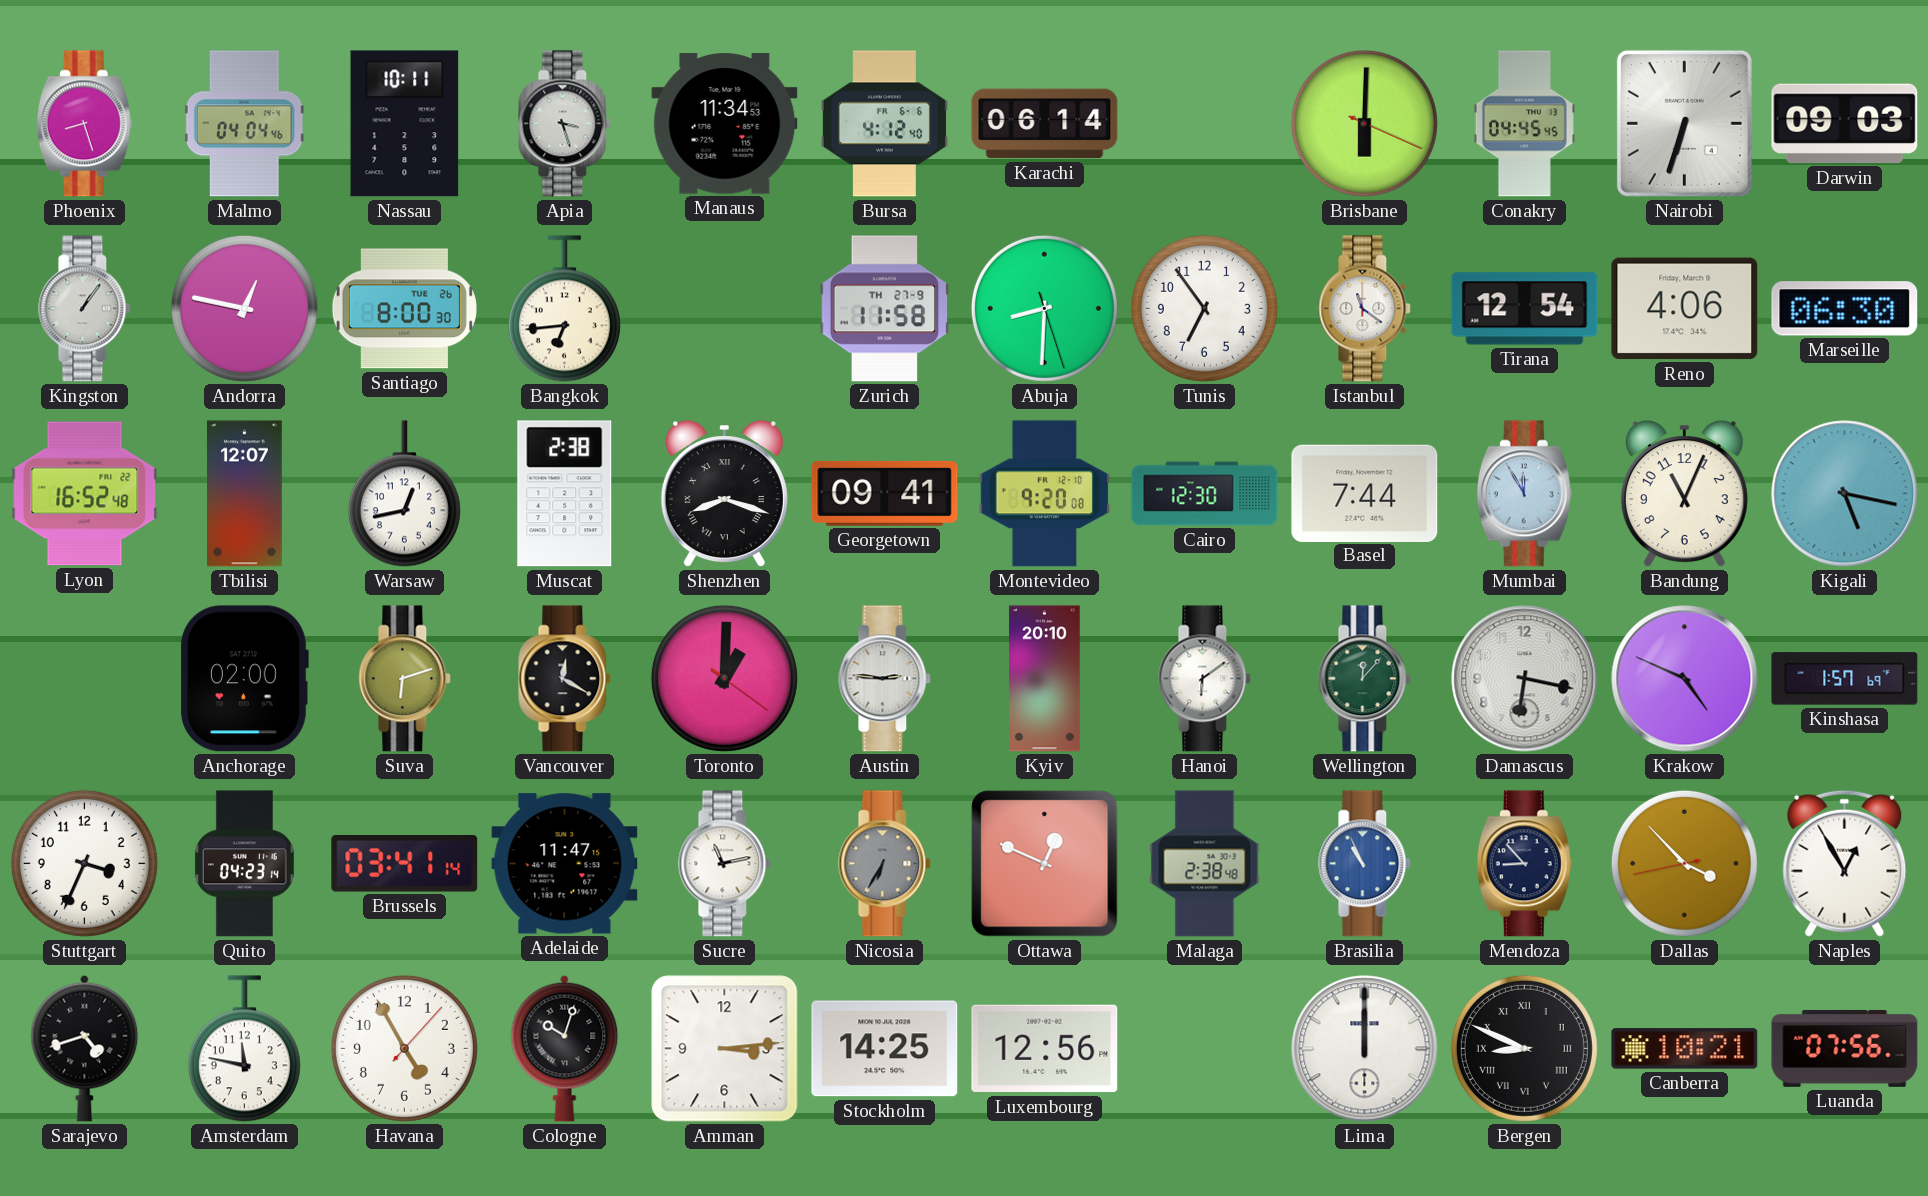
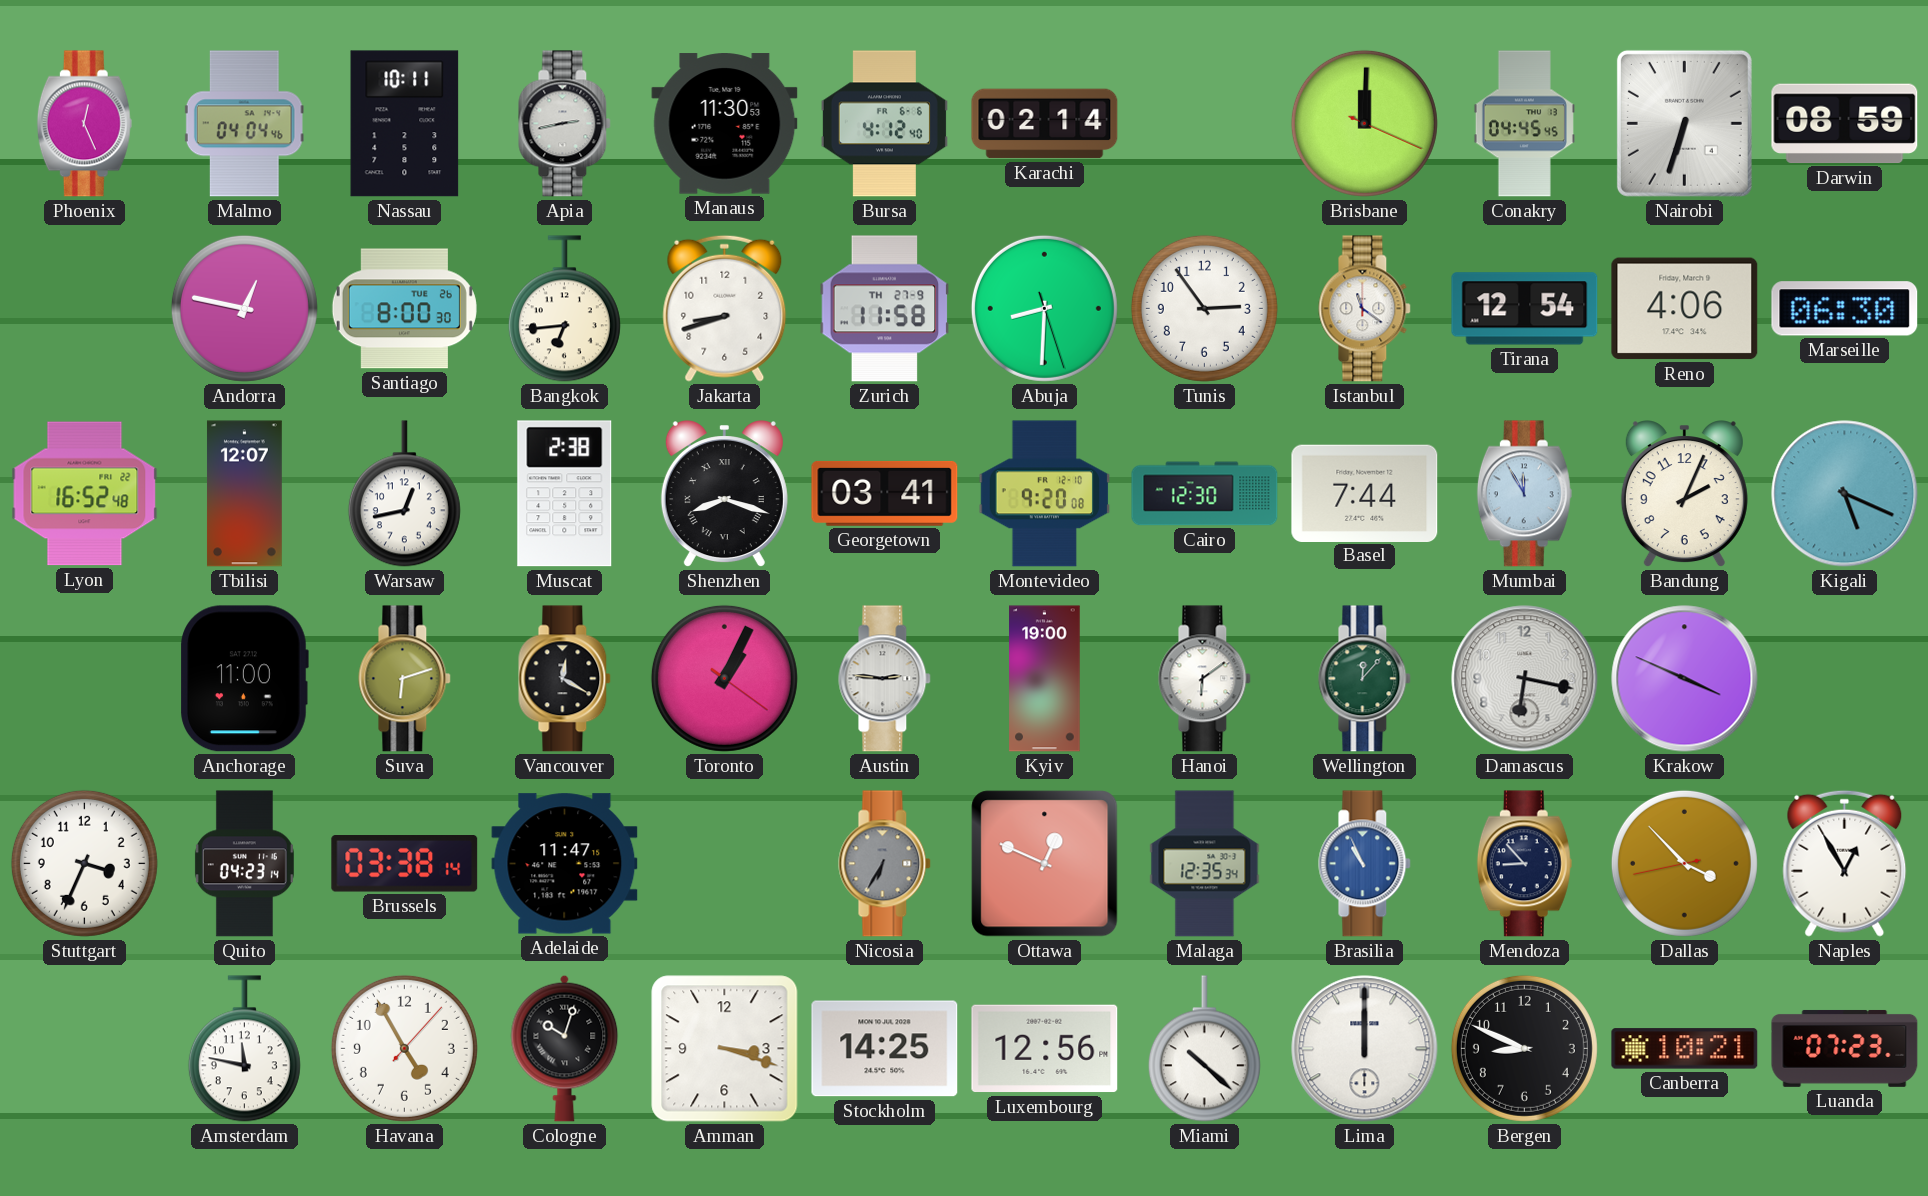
Phoenix: 8:27 -> 12:26
Apia: 3:27 -> 2:43
Manaus: 11:34 -> 11:30
Karachi: 06:14 -> 02:14
Brisbane: 6:00 -> 12:00
Darwin: 09:03 -> 08:59
Kingston: 1:06 -> none
Jakarta: none -> 8:42
Tunis: 6:54 -> 2:54
Georgetown: 09:41 -> 03:41
Bandung: 11:04 -> 2:04
Kigali: 5:17 -> 5:19
Anchorage: 02:00 -> 11:00
Toronto: 1:00 -> 1:04
Kyiv: 20:10 -> 19:00
Krakow: 4:49 -> 3:49
Kinshasa: 1:57 -> none
Brussels: 03:41 -> 03:38
Sucre: 11:13 -> none
Malaga: 2:38 -> 12:35
Sarajevo: 4:42 -> none
Amman: 3:14 -> 3:18
Miami: none -> 10:22
Bergen numerals: Roman -> Arabic
Luanda: 07:56 -> 07:23
